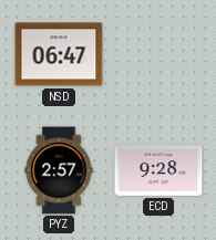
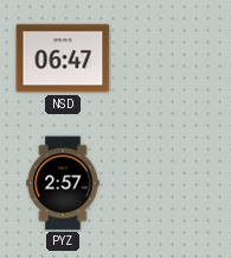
ECD: 9:28 -> none
